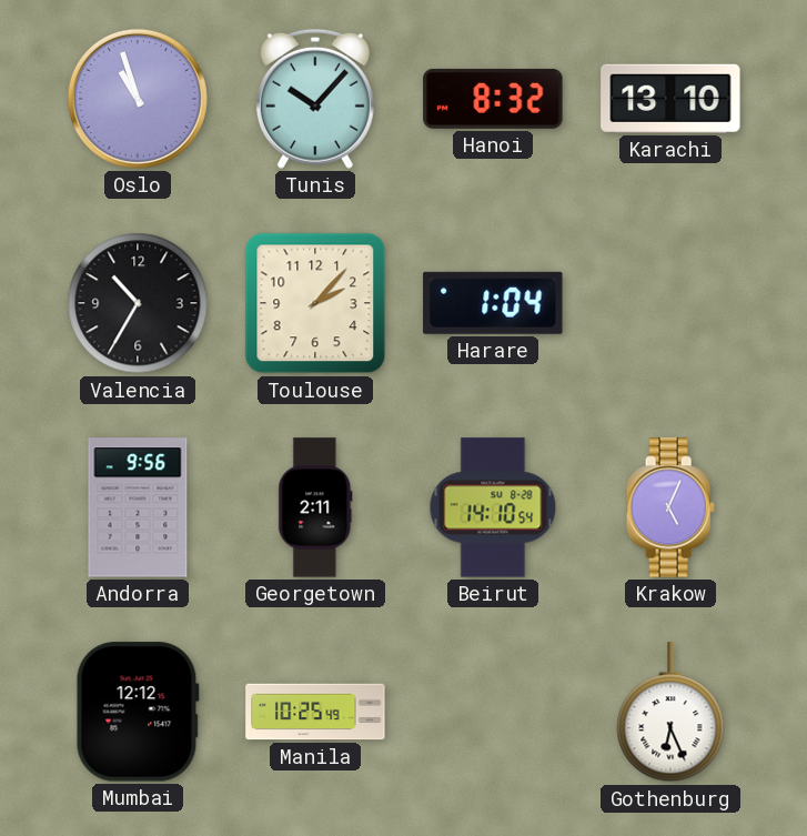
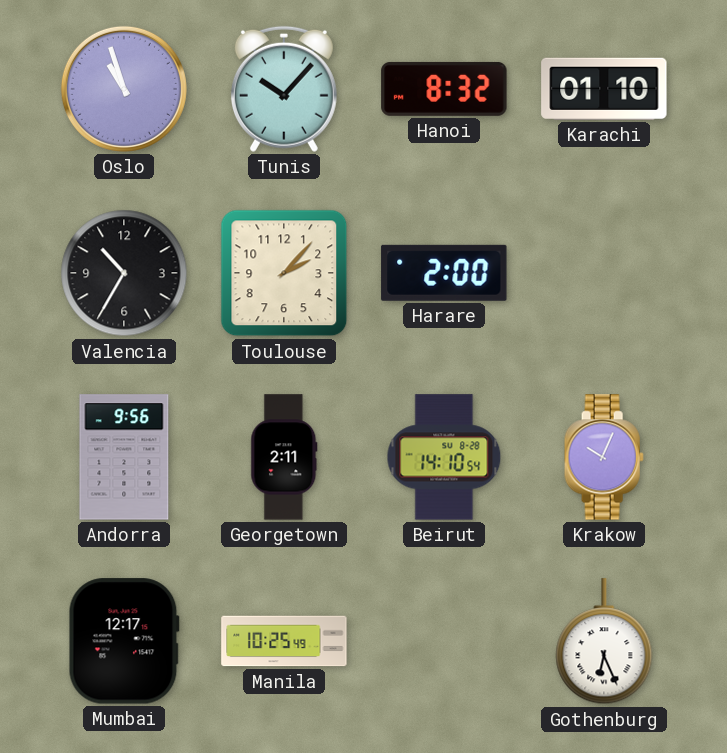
Karachi: 13:10 -> 01:10
Harare: 1:04 -> 2:00
Krakow: 5:04 -> 10:04
Mumbai: 12:12 -> 12:17
